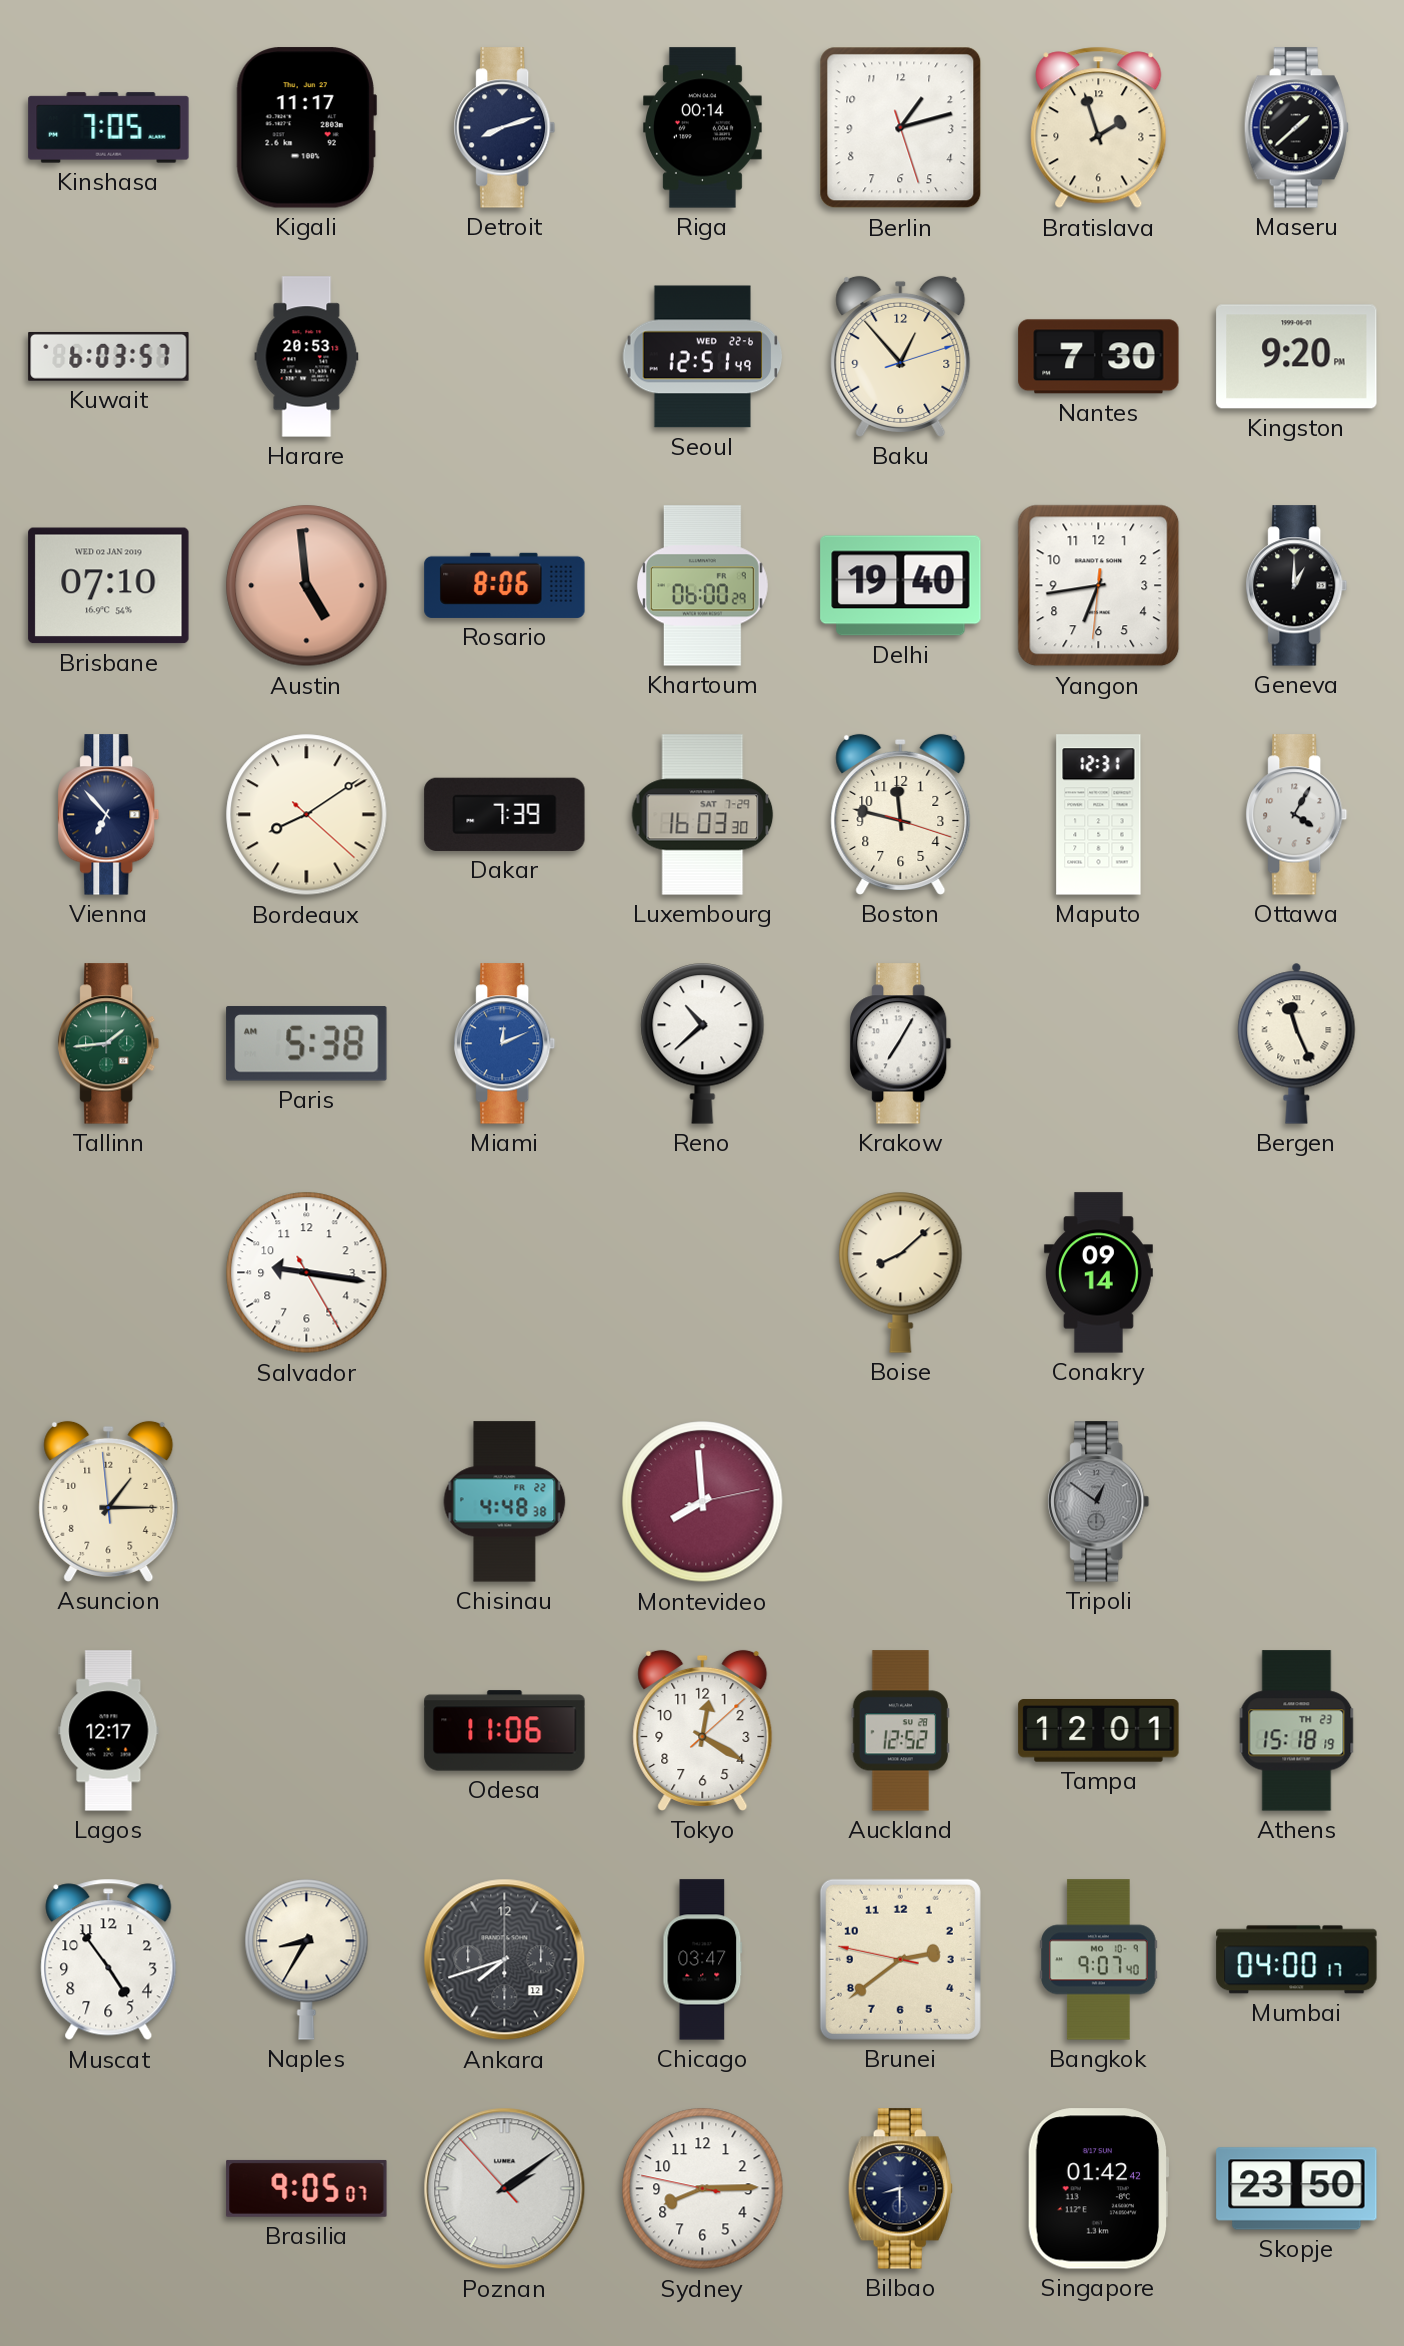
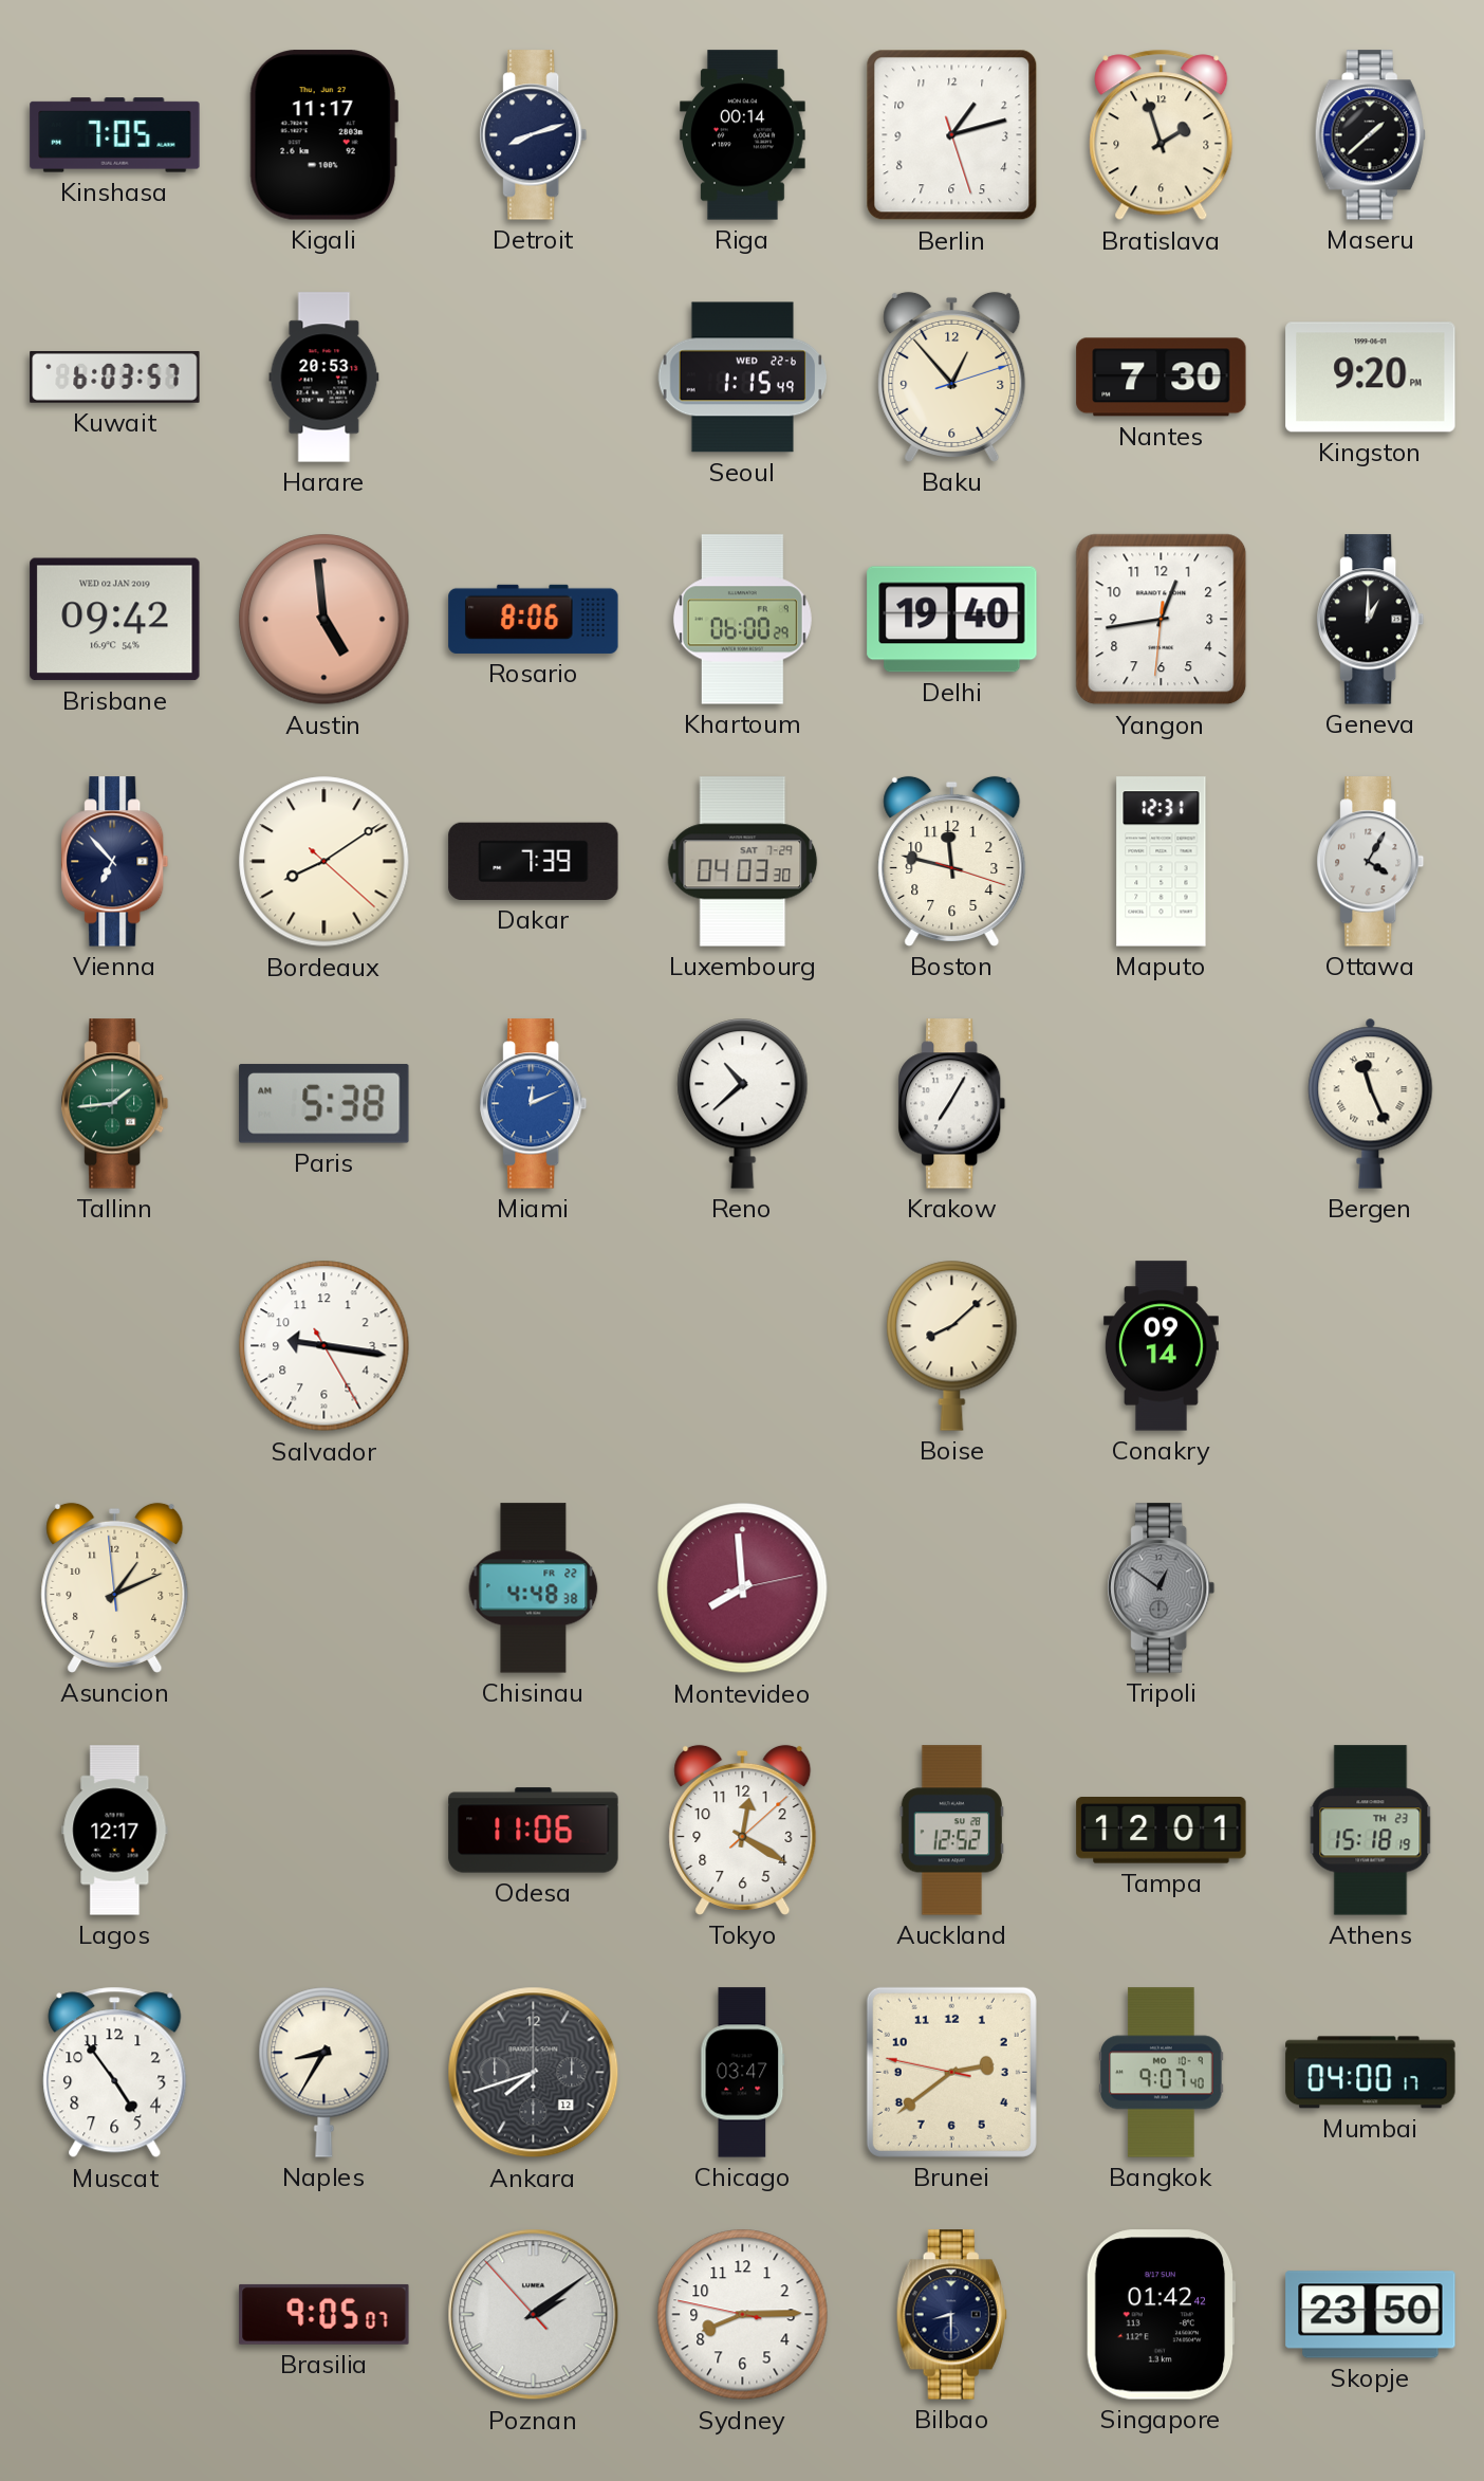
Seoul: 12:51 -> 1:15
Brisbane: 07:10 -> 09:42
Yangon: 6:43 -> 12:43
Luxembourg: 16:03 -> 04:03
Asuncion: 1:14 -> 1:10
